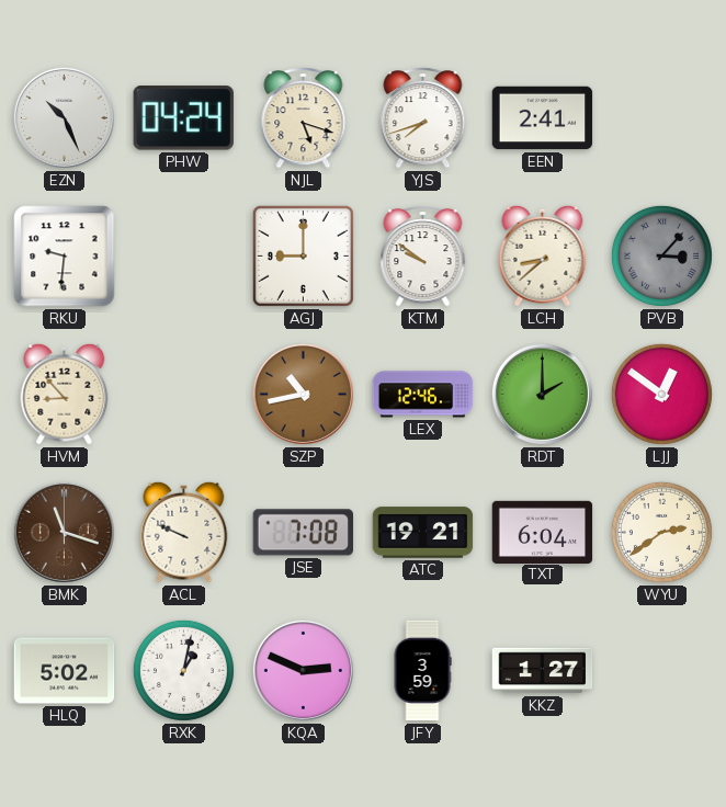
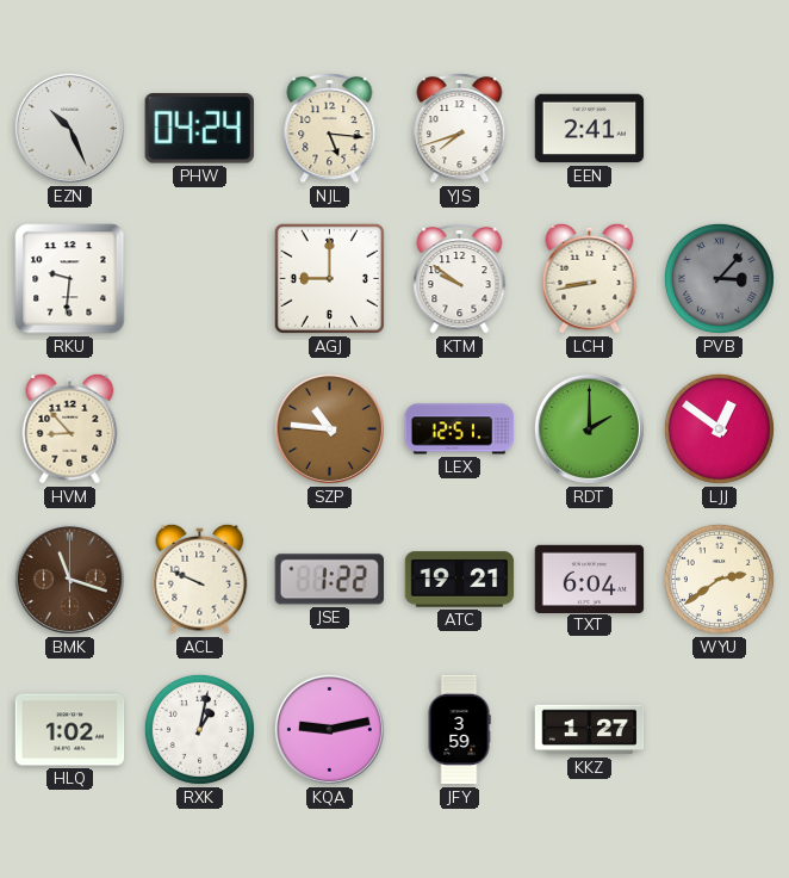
NJL: 5:18 -> 5:16
LCH: 8:38 -> 8:43
SZP: 10:43 -> 10:46
LEX: 12:46 -> 12:51
JSE: 7:08 -> 1:22
HLQ: 5:02 -> 1:02
KQA: 2:49 -> 9:13
